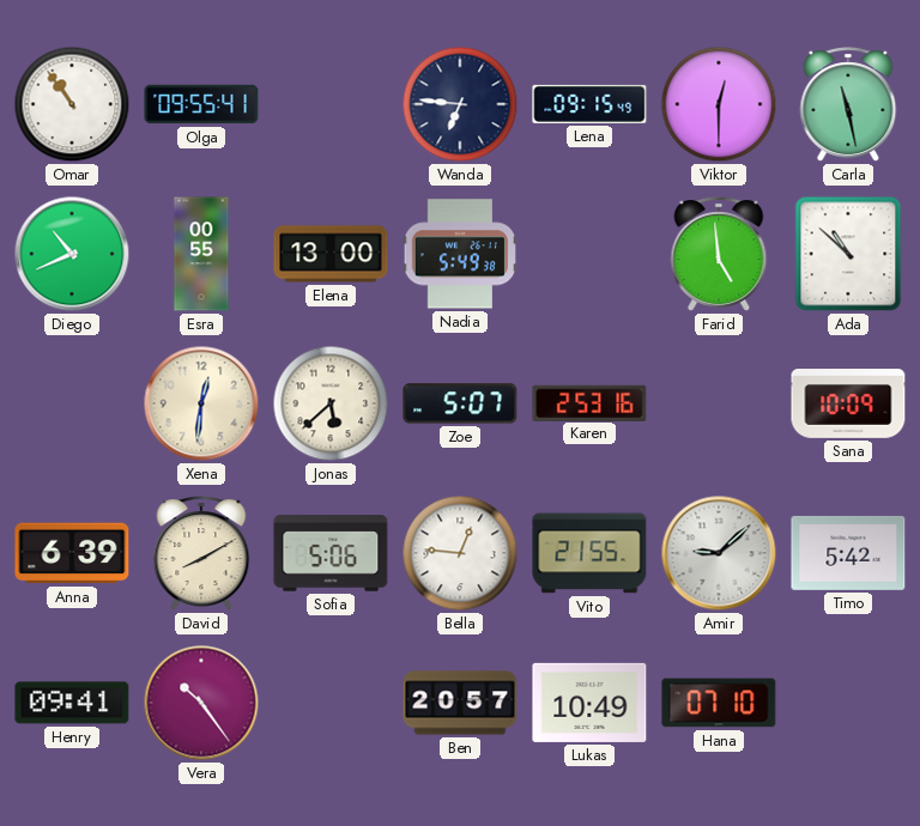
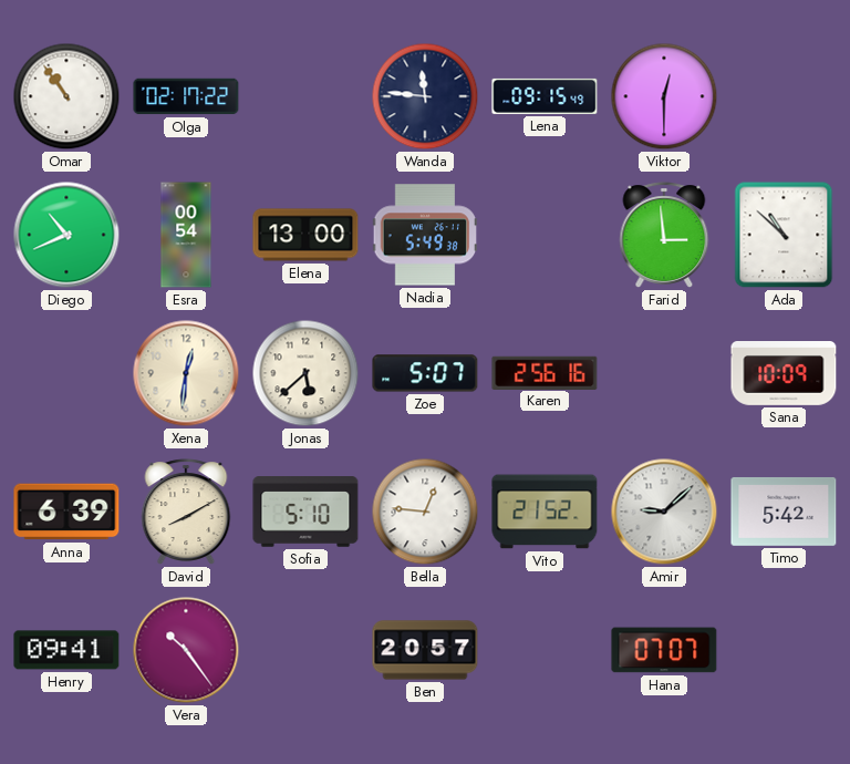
Olga: 09:55 -> 02:17
Wanda: 6:46 -> 11:46
Carla: 11:28 -> none
Esra: 00:55 -> 00:54
Farid: 4:59 -> 2:59
Karen: 2:53 -> 2:56
Sofia: 5:06 -> 5:10
Vito: 21:55 -> 21:52
Lukas: 10:49 -> none
Hana: 07:10 -> 07:07
